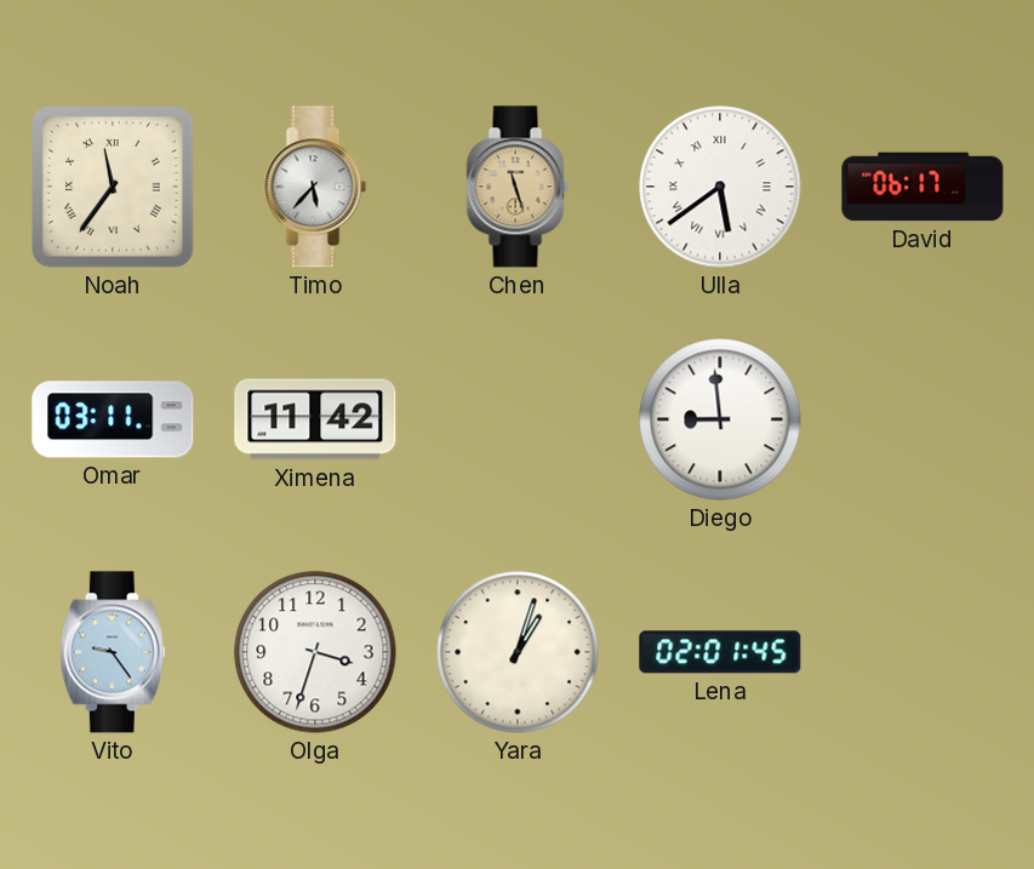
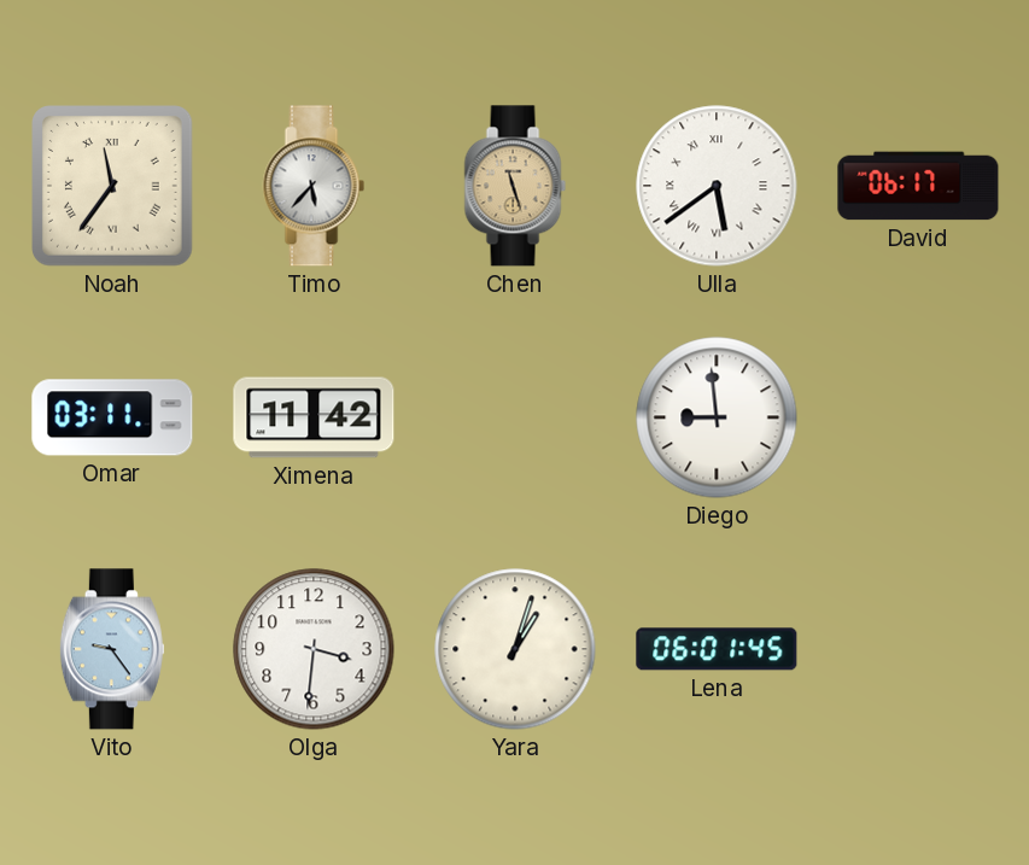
Olga: 3:33 -> 3:31
Lena: 02:01 -> 06:01
